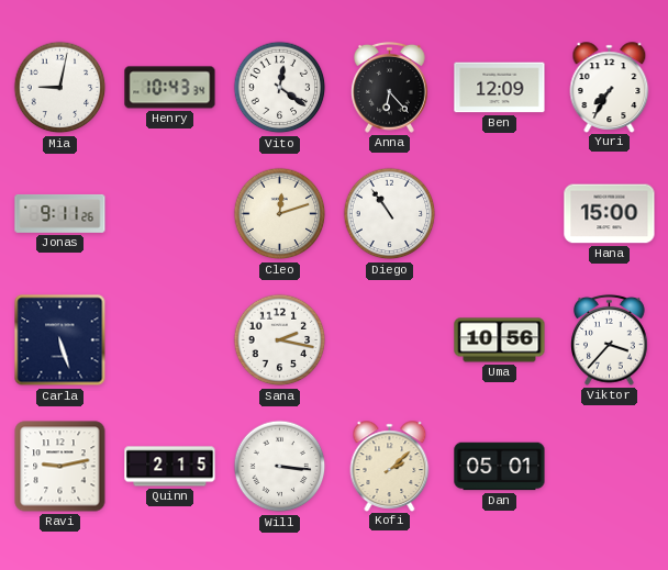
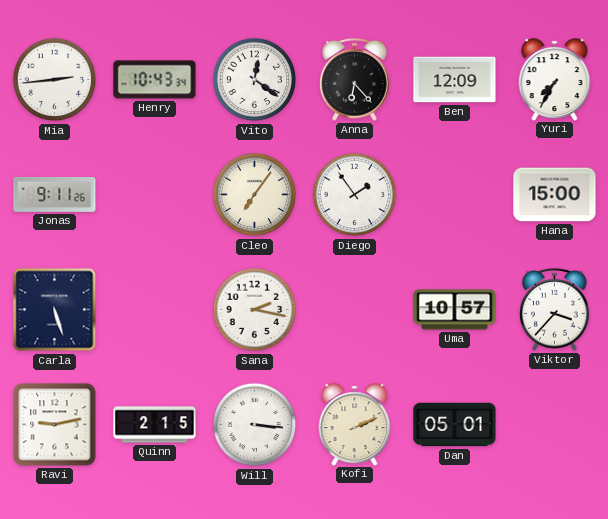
Mia: 9:02 -> 2:44
Cleo: 12:12 -> 7:06
Diego: 10:54 -> 1:54
Uma: 10:56 -> 10:57
Kofi: 2:08 -> 2:11
